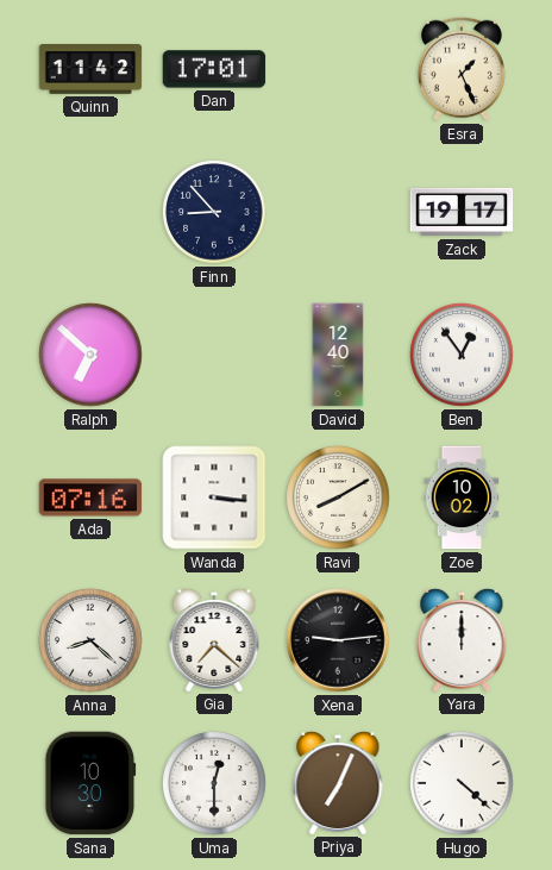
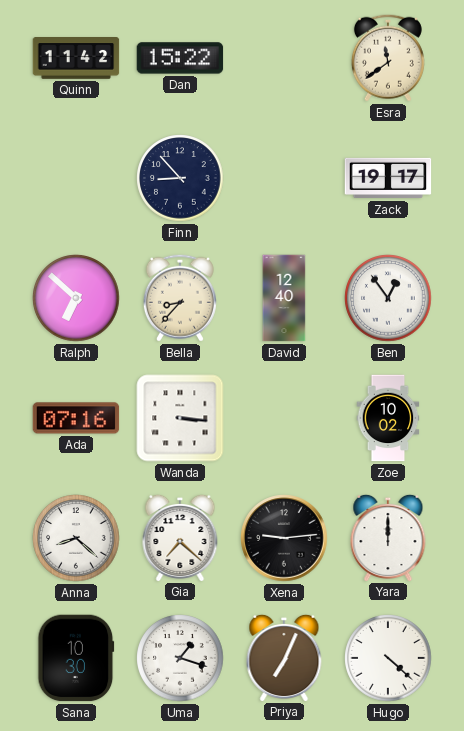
Dan: 17:01 -> 15:22
Esra: 1:26 -> 11:39
Bella: none -> 8:37
Ravi: 8:10 -> none
Uma: 12:30 -> 1:18
